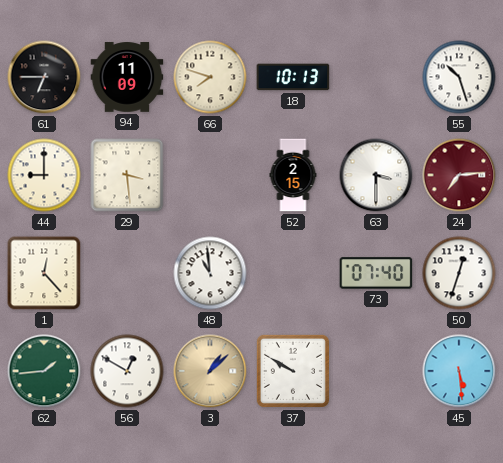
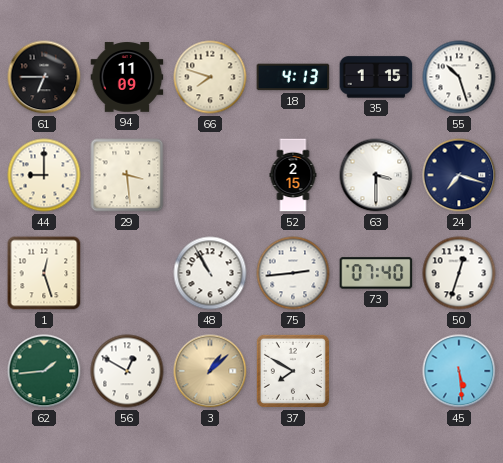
18: 10:13 -> 4:13
35: none -> 1:15
24: 7:14 -> 7:18
24 dial: burgundy -> navy
1: 12:23 -> 12:27
48: 10:59 -> 10:55
75: none -> 2:44
37: 9:50 -> 7:50
